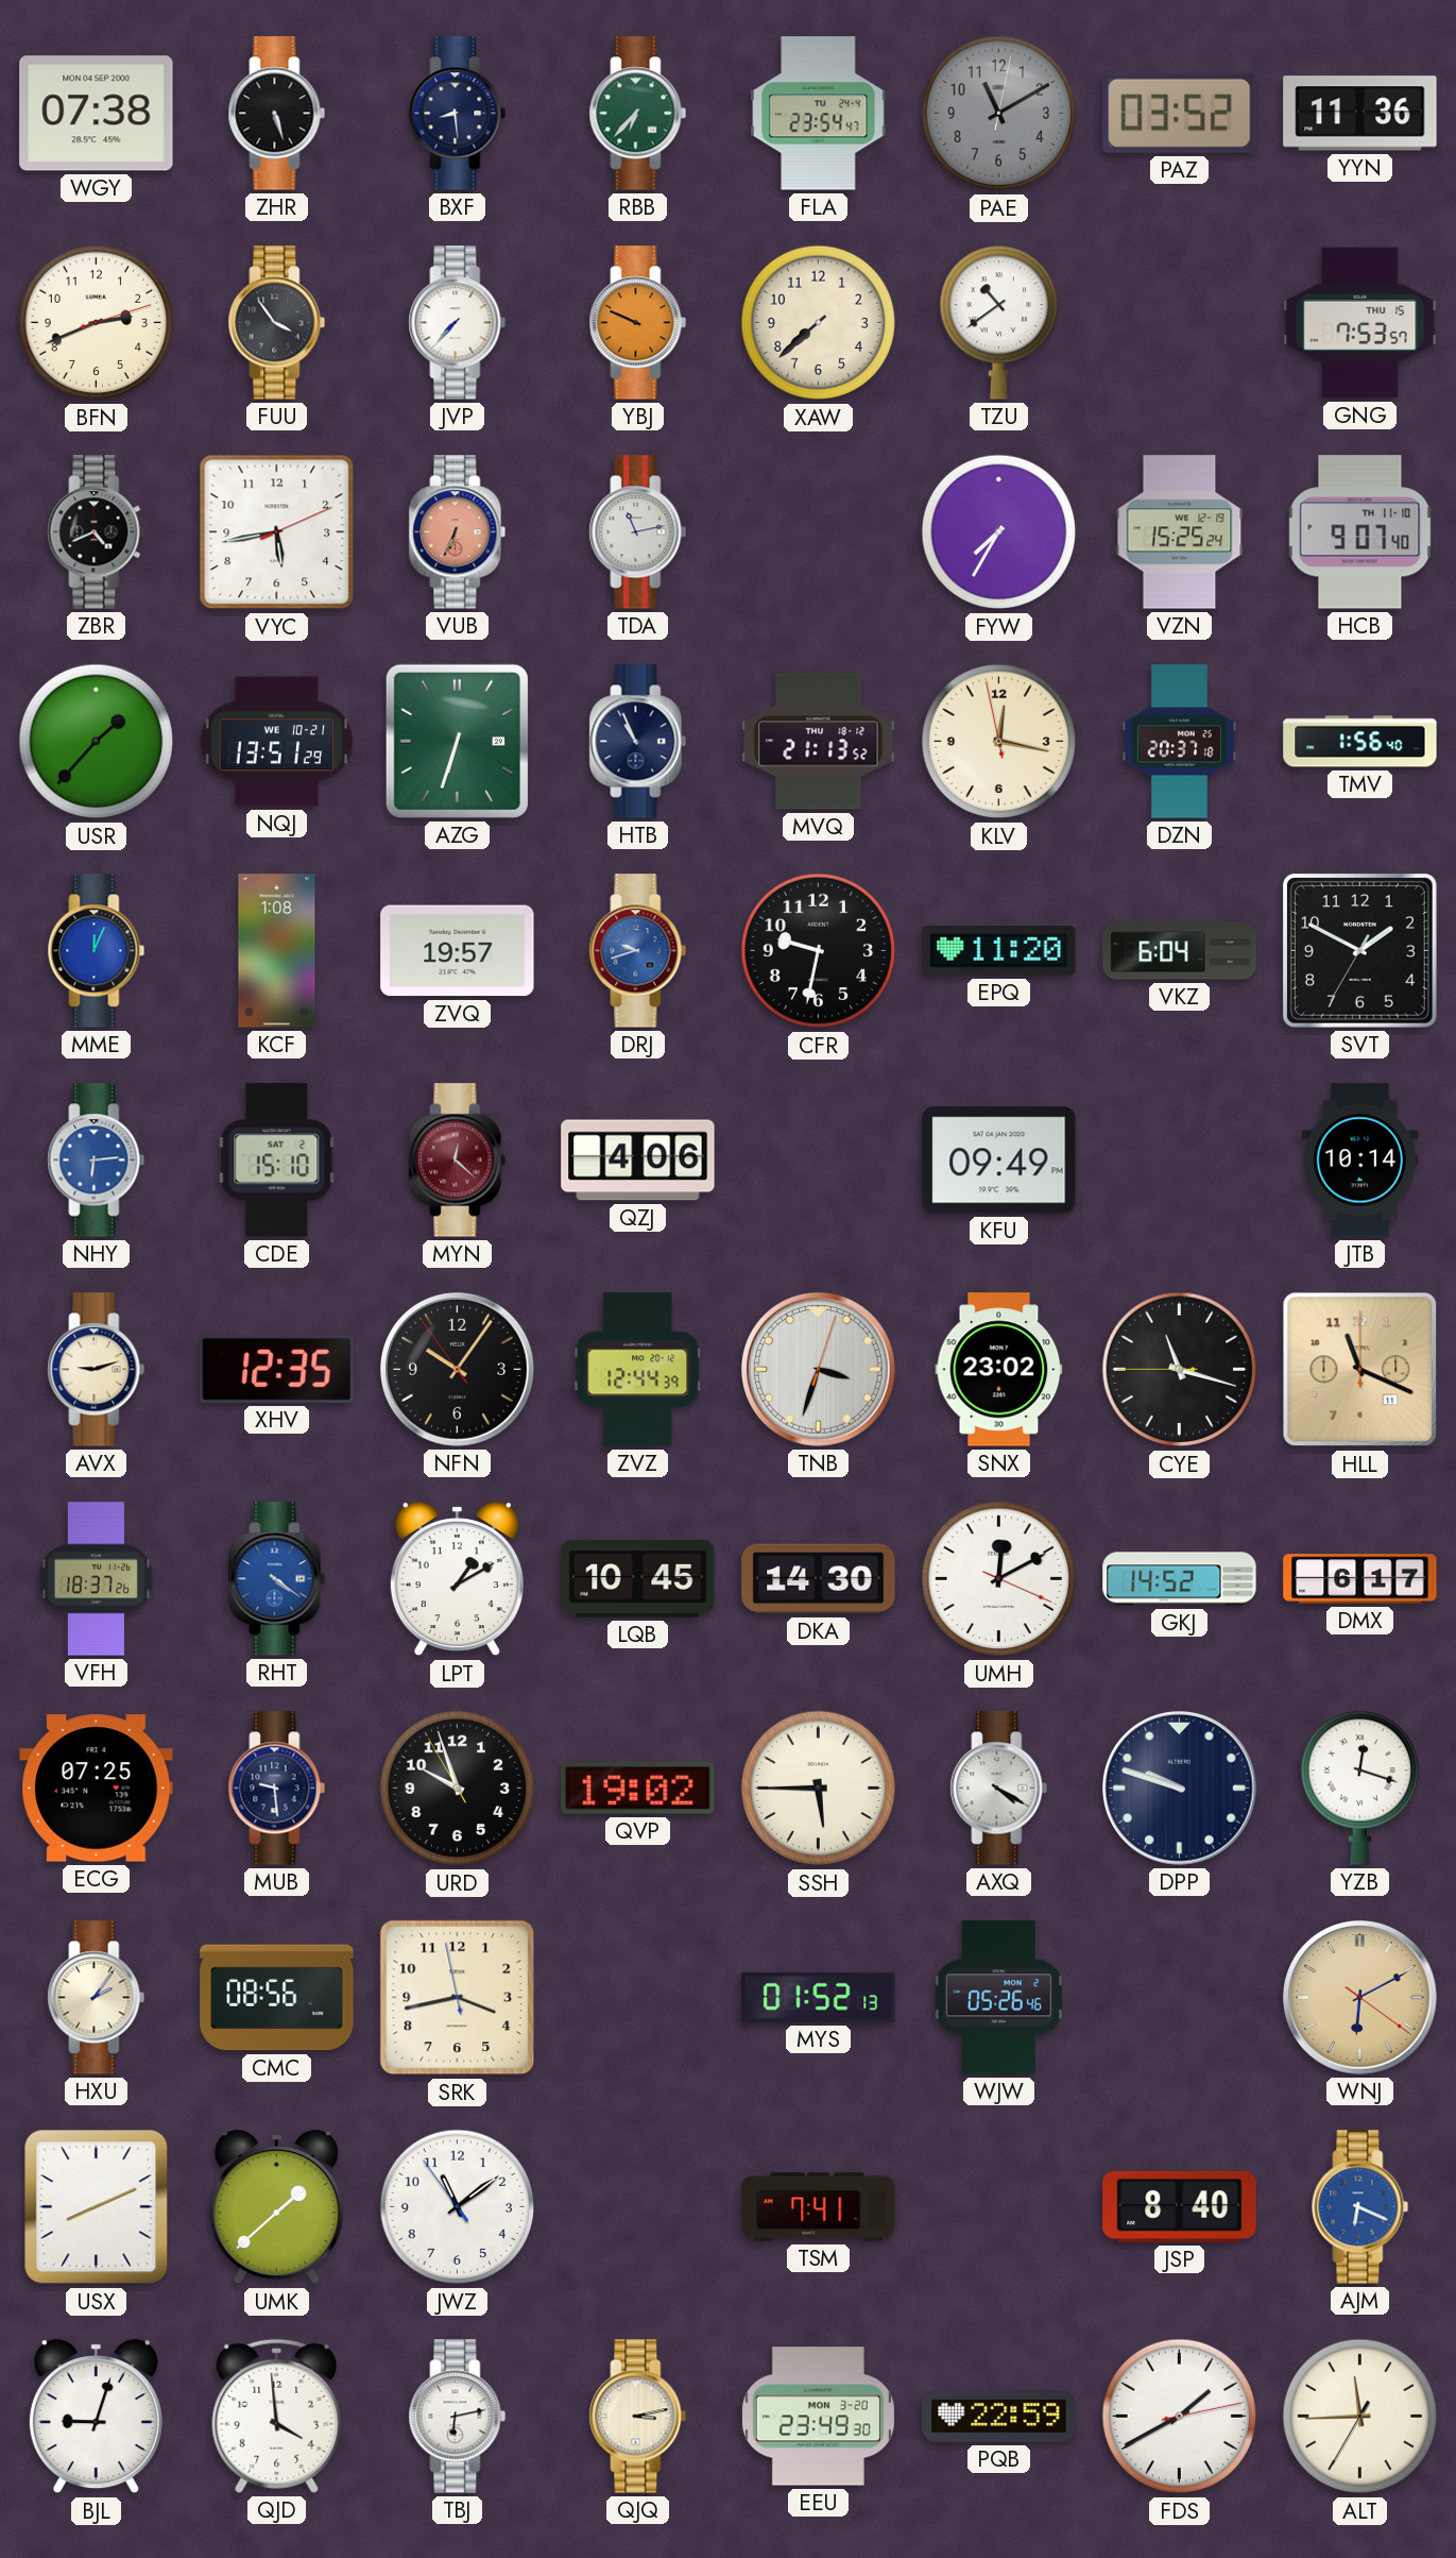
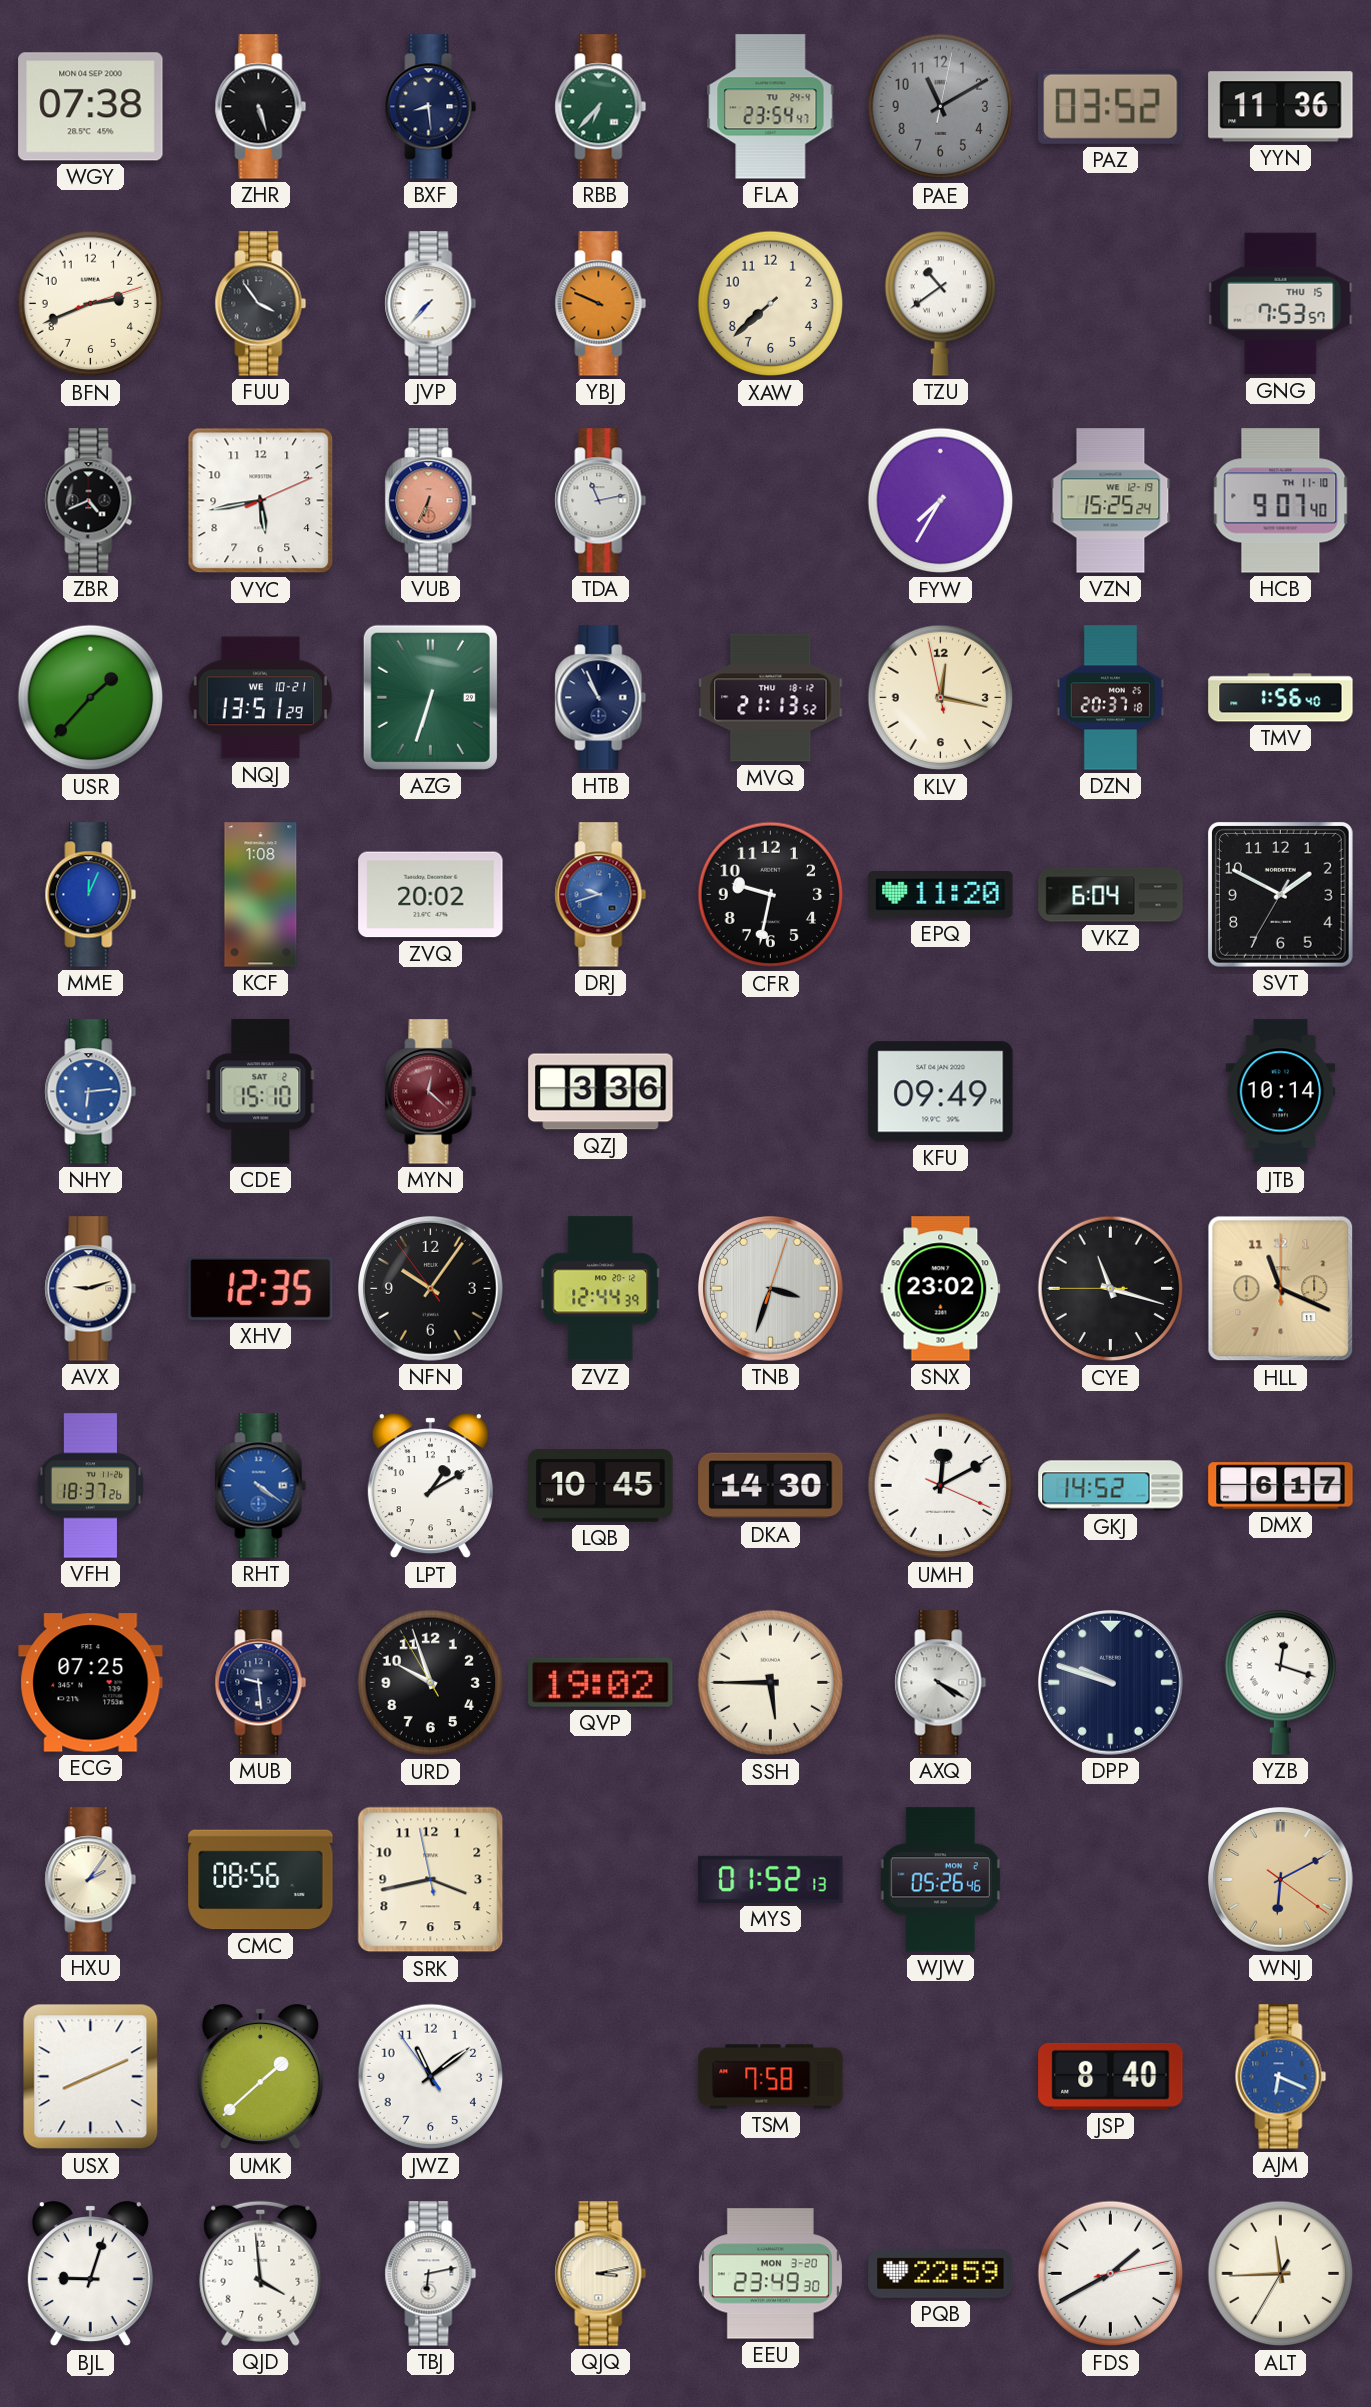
ZVQ: 19:57 -> 20:02
QZJ: 4:06 -> 3:36
TSM: 7:41 -> 7:58
